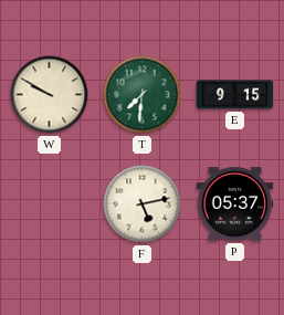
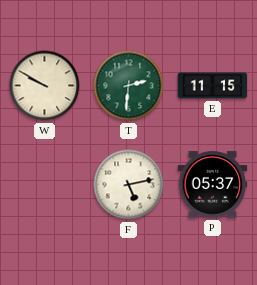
T: 7:31 -> 2:31
E: 9:15 -> 11:15
